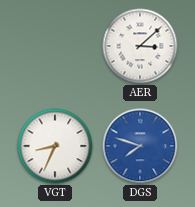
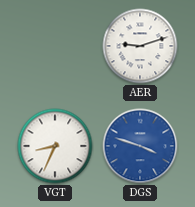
AER: 3:08 -> 9:12
DGS: 7:48 -> 3:48
